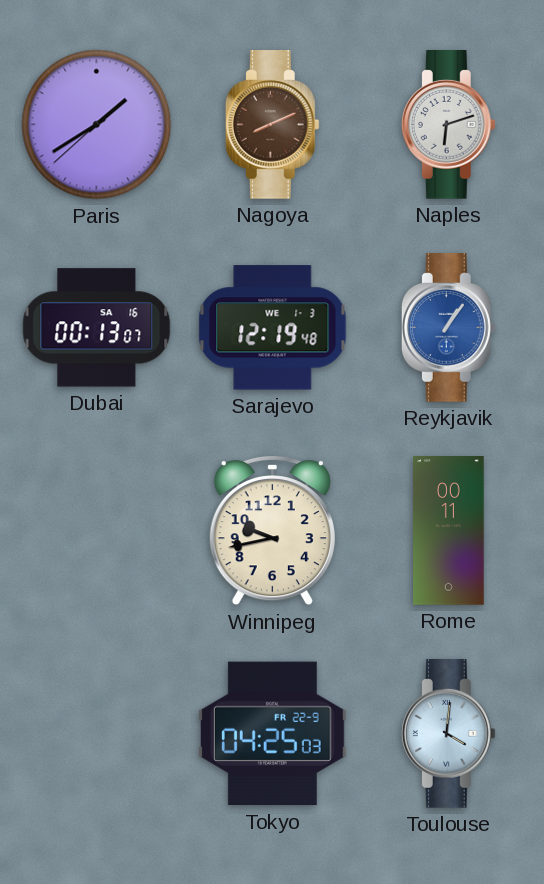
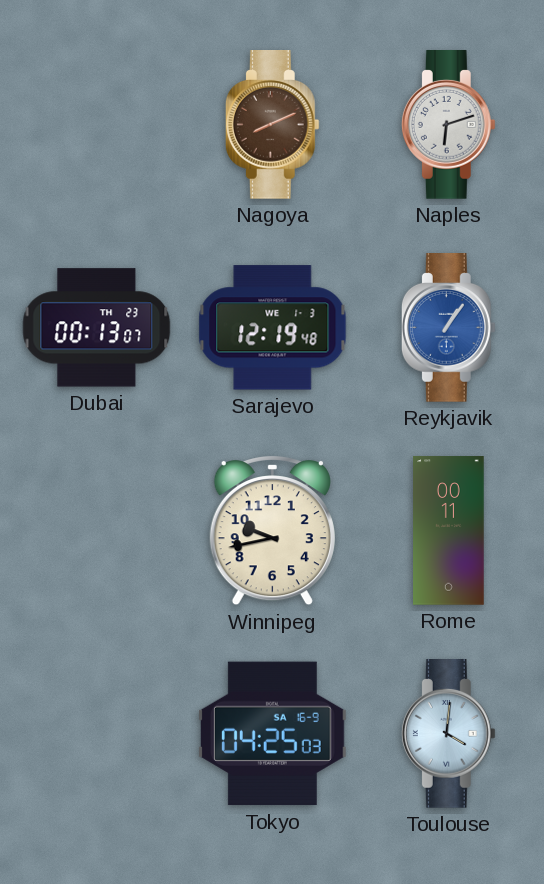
Paris: 1:39 -> none
Dubai date: SA 16 -> TH 23
Tokyo date: FR 22-9 -> SA 16-9
